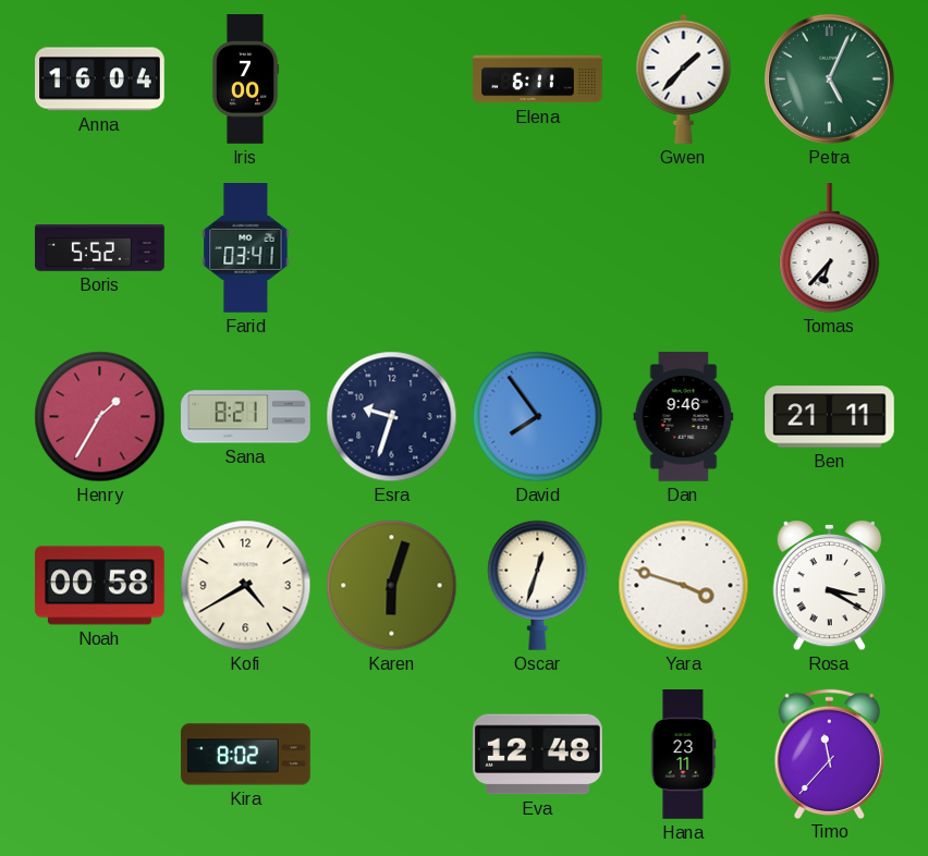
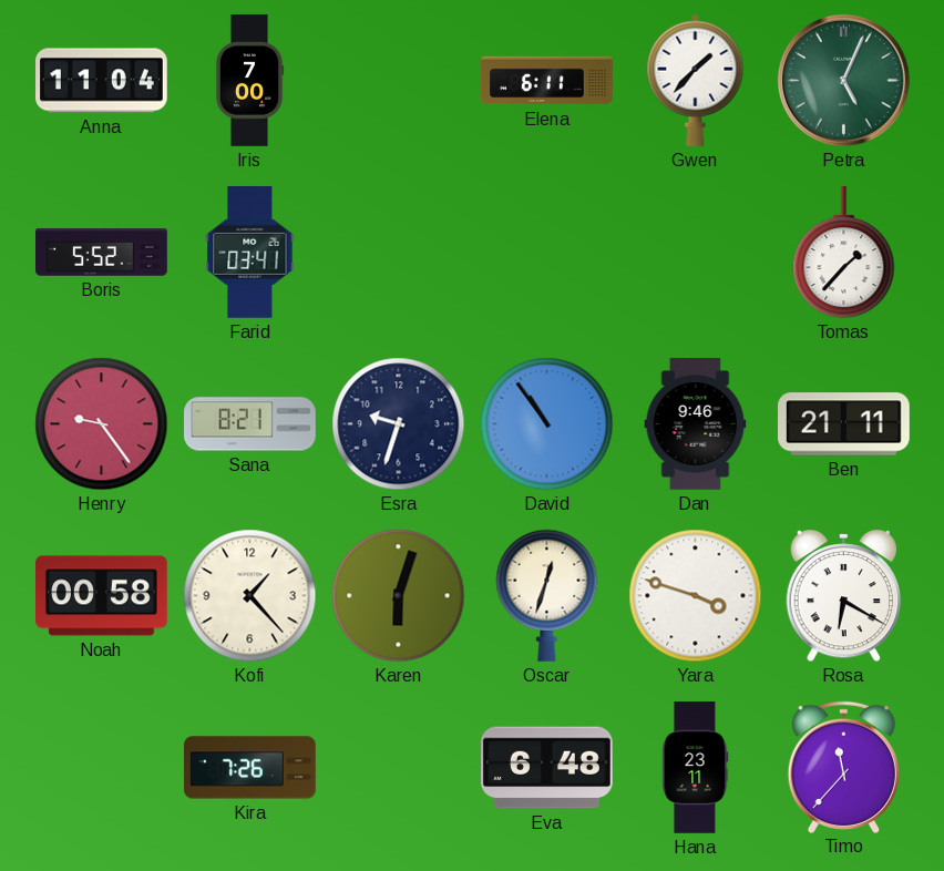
Anna: 16:04 -> 11:04
Tomas: 6:37 -> 1:37
Henry: 1:35 -> 9:24
David: 7:54 -> 10:54
Kofi: 4:40 -> 1:23
Rosa: 3:20 -> 6:20
Kira: 8:02 -> 7:26
Eva: 12:48 -> 6:48
